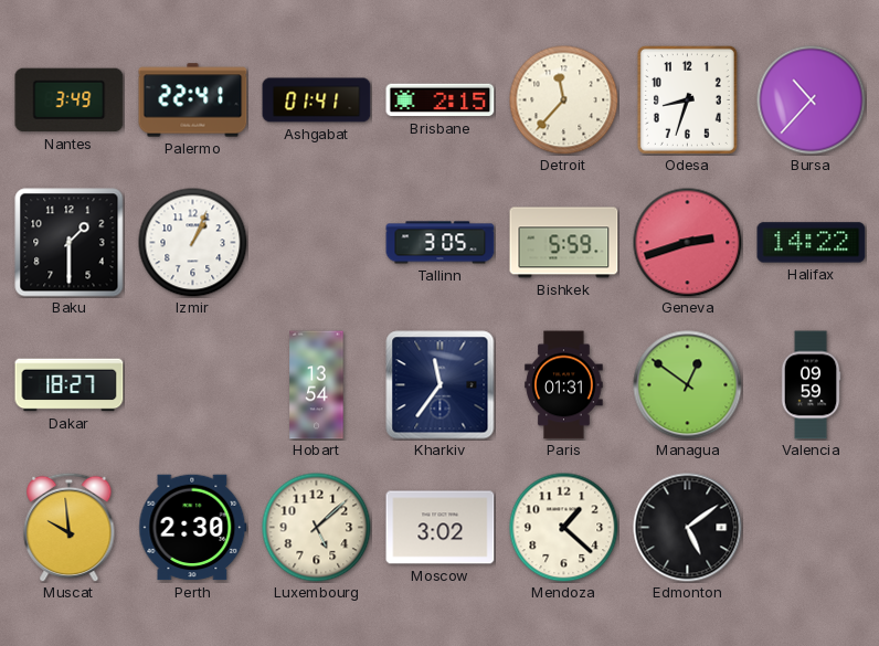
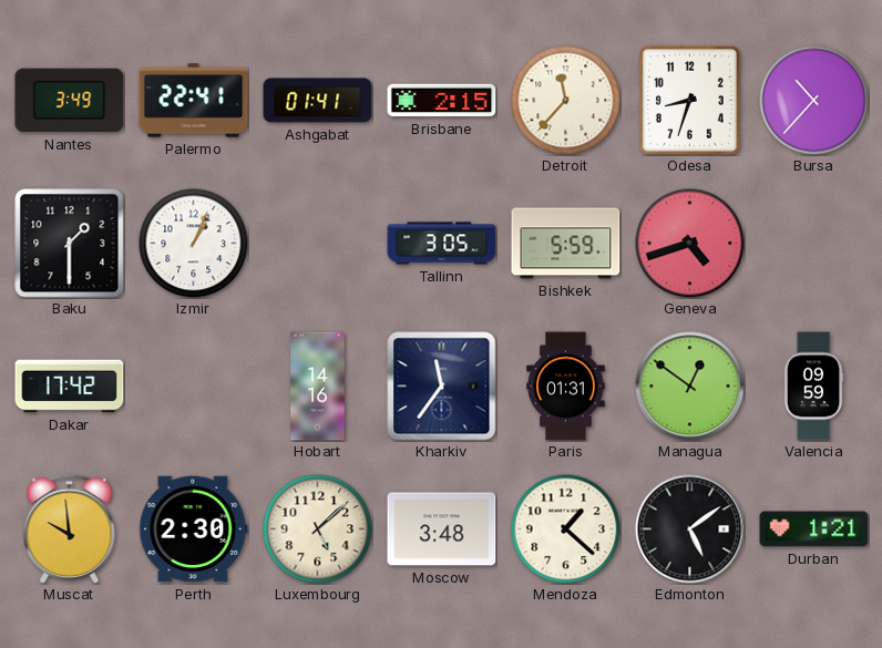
Geneva: 2:42 -> 4:42
Halifax: 14:22 -> none
Dakar: 18:27 -> 17:42
Hobart: 13:54 -> 14:16
Moscow: 3:02 -> 3:48
Durban: none -> 1:21
